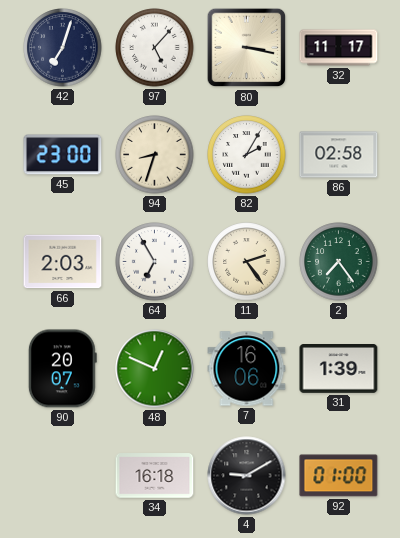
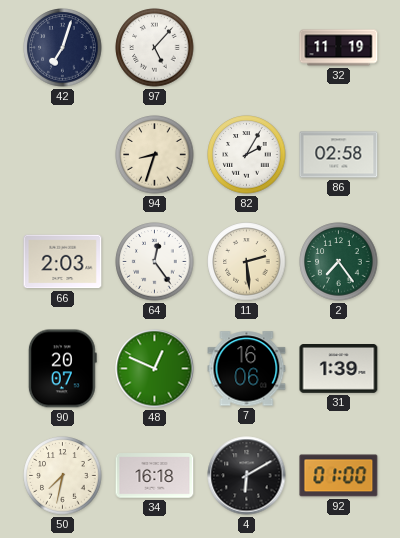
80: 3:17 -> none
32: 11:17 -> 11:19
45: 23:00 -> none
64: 6:55 -> 12:24
11: 2:24 -> 2:29
50: none -> 7:32
4: 9:10 -> 6:10
